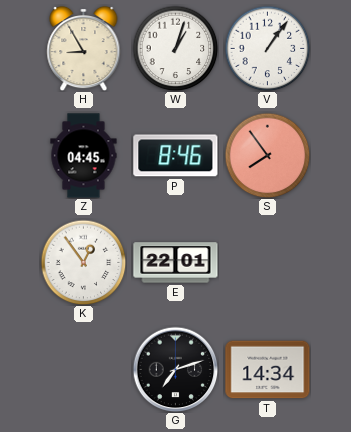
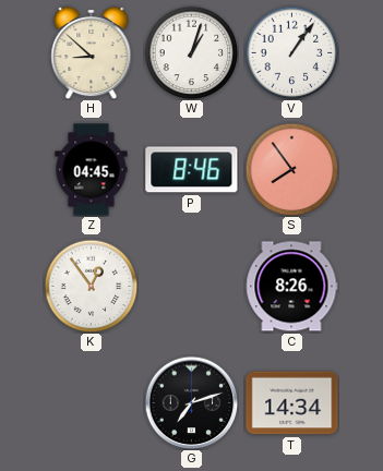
H: 8:55 -> 8:52
E: 22:01 -> none
C: none -> 8:26
